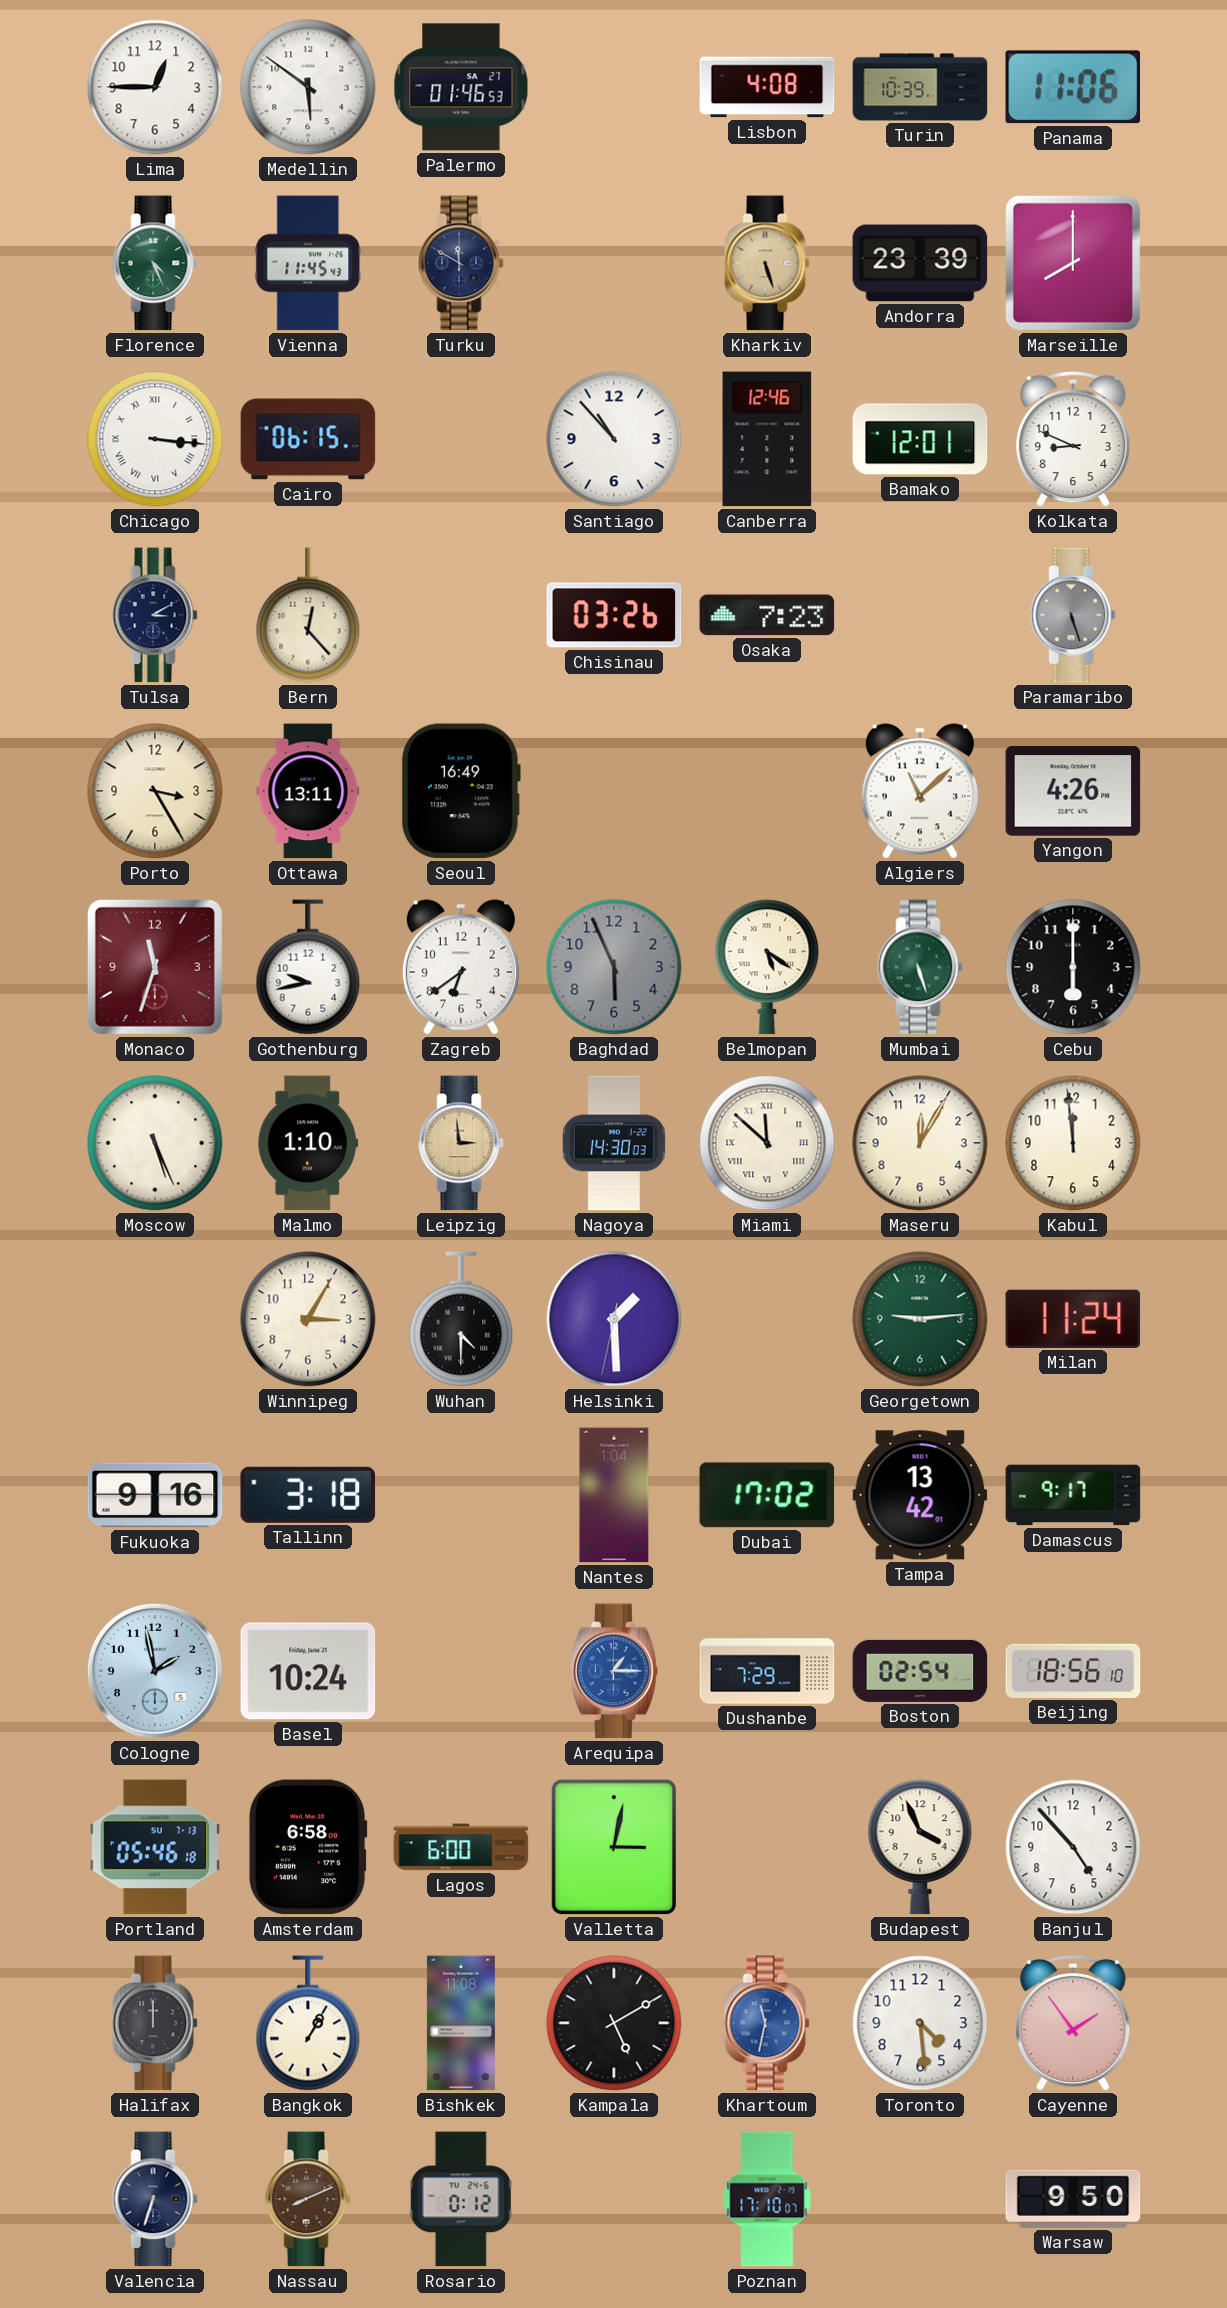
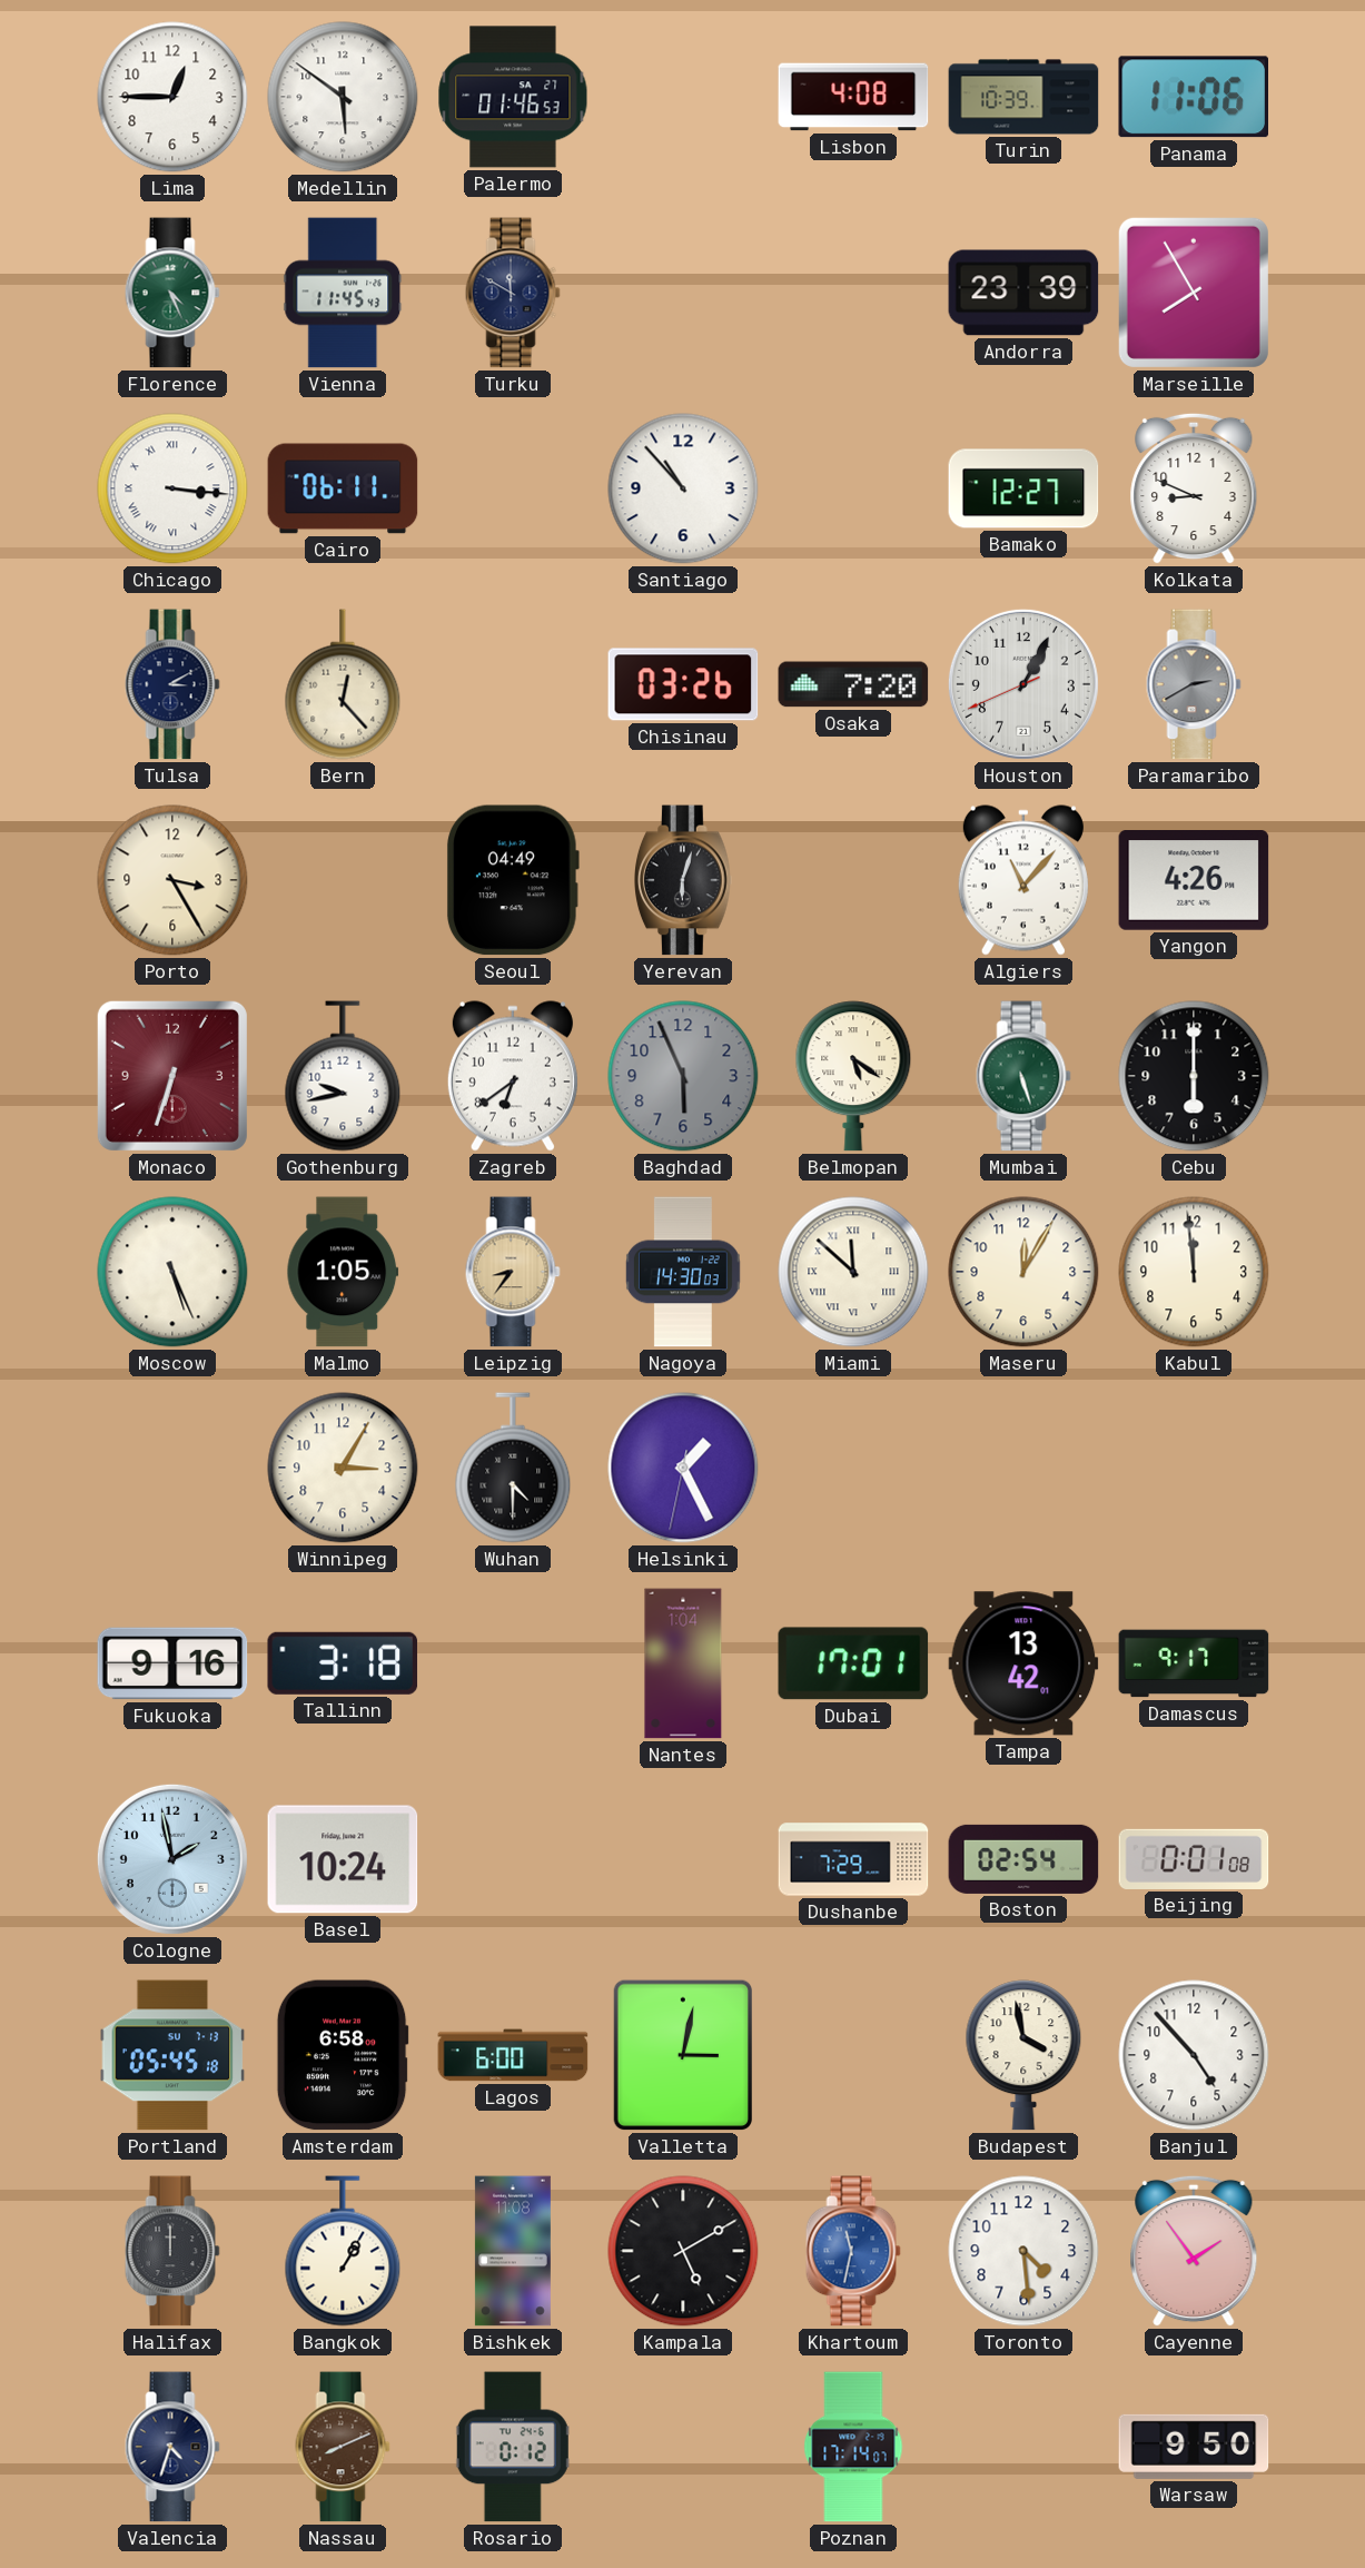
Kharkiv: 5:27 -> none
Marseille: 8:00 -> 7:55
Cairo: 06:15 -> 06:11
Canberra: 12:46 -> none
Bamako: 12:01 -> 12:27
Osaka: 7:23 -> 7:20
Houston: none -> 1:04
Paramaribo: 5:27 -> 2:40
Ottawa: 13:11 -> none
Seoul: 16:49 -> 04:49
Yerevan: none -> 6:03
Algiers: 11:08 -> 11:07
Monaco: 11:33 -> 6:33
Malmo: 1:10 -> 1:05
Leipzig: 2:59 -> 8:36
Helsinki: 1:29 -> 1:25
Georgetown: 9:14 -> none
Milan: 11:24 -> none
Dubai: 17:02 -> 17:01
Arequipa: 1:15 -> none
Beijing: 18:56 -> 0:01
Portland: 05:46 -> 05:45
Budapest: 3:56 -> 3:58
Valencia: 6:33 -> 4:33
Poznan: 17:10 -> 17:14
